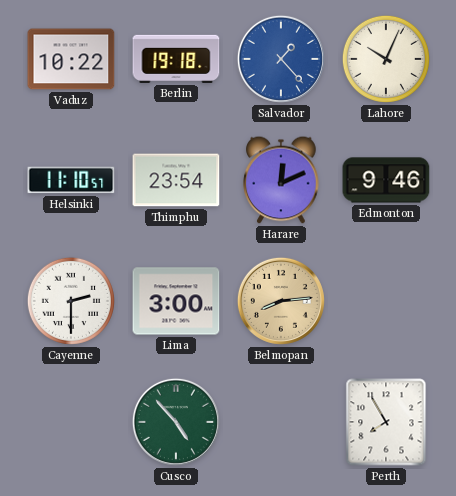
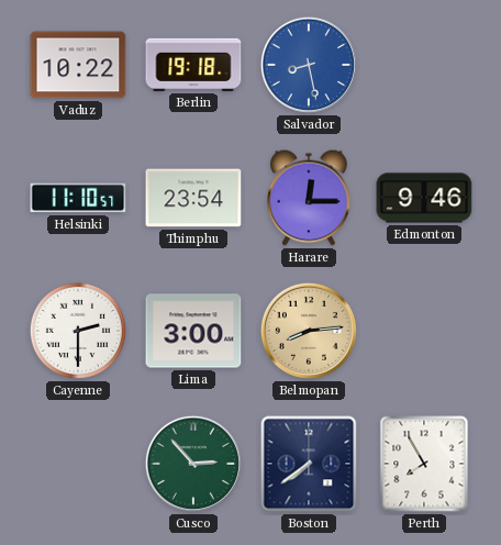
Salvador: 1:23 -> 8:28
Lahore: 10:04 -> none
Harare: 12:11 -> 12:15
Cusco: 4:53 -> 2:53
Boston: none -> 7:39
